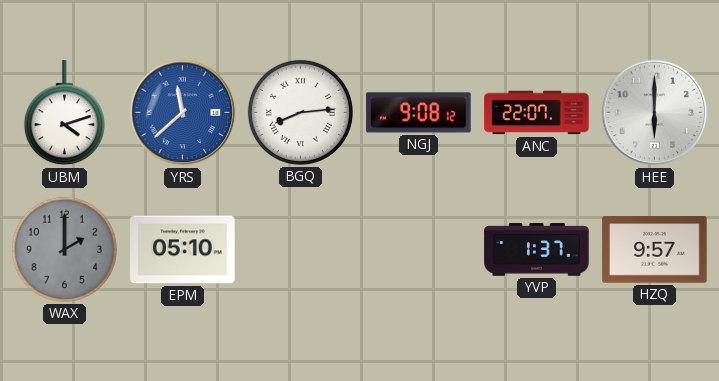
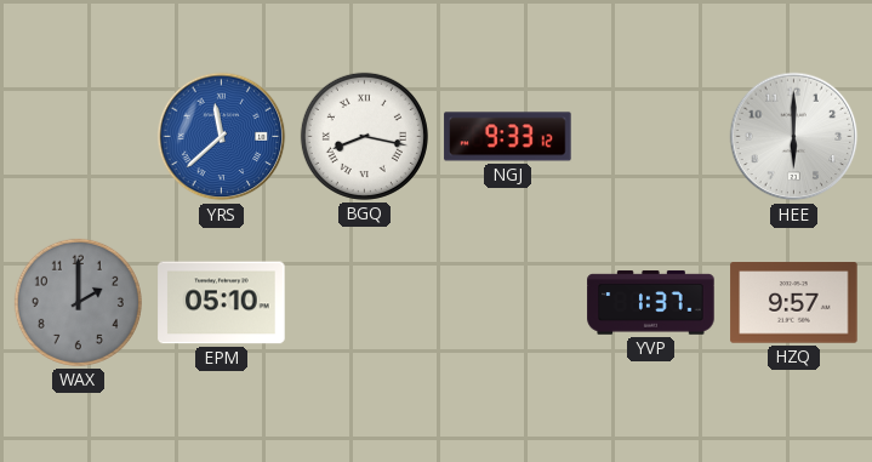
UBM: 4:12 -> none
BGQ: 8:14 -> 8:17
NGJ: 9:08 -> 9:33
ANC: 22:07 -> none
